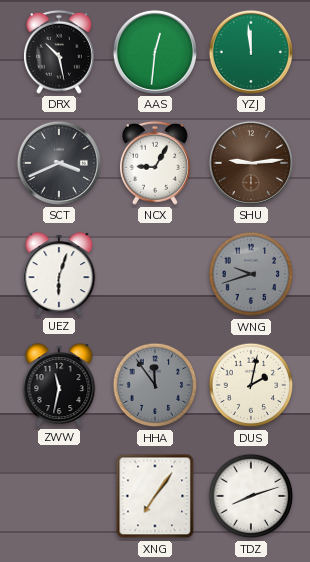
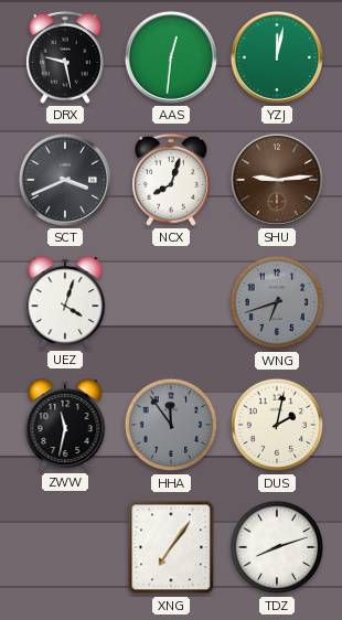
DRX: 10:28 -> 9:28
YZJ: 11:59 -> 12:02
NCX: 9:05 -> 8:03
UEZ: 6:03 -> 4:03
WNG: 9:42 -> 6:42
